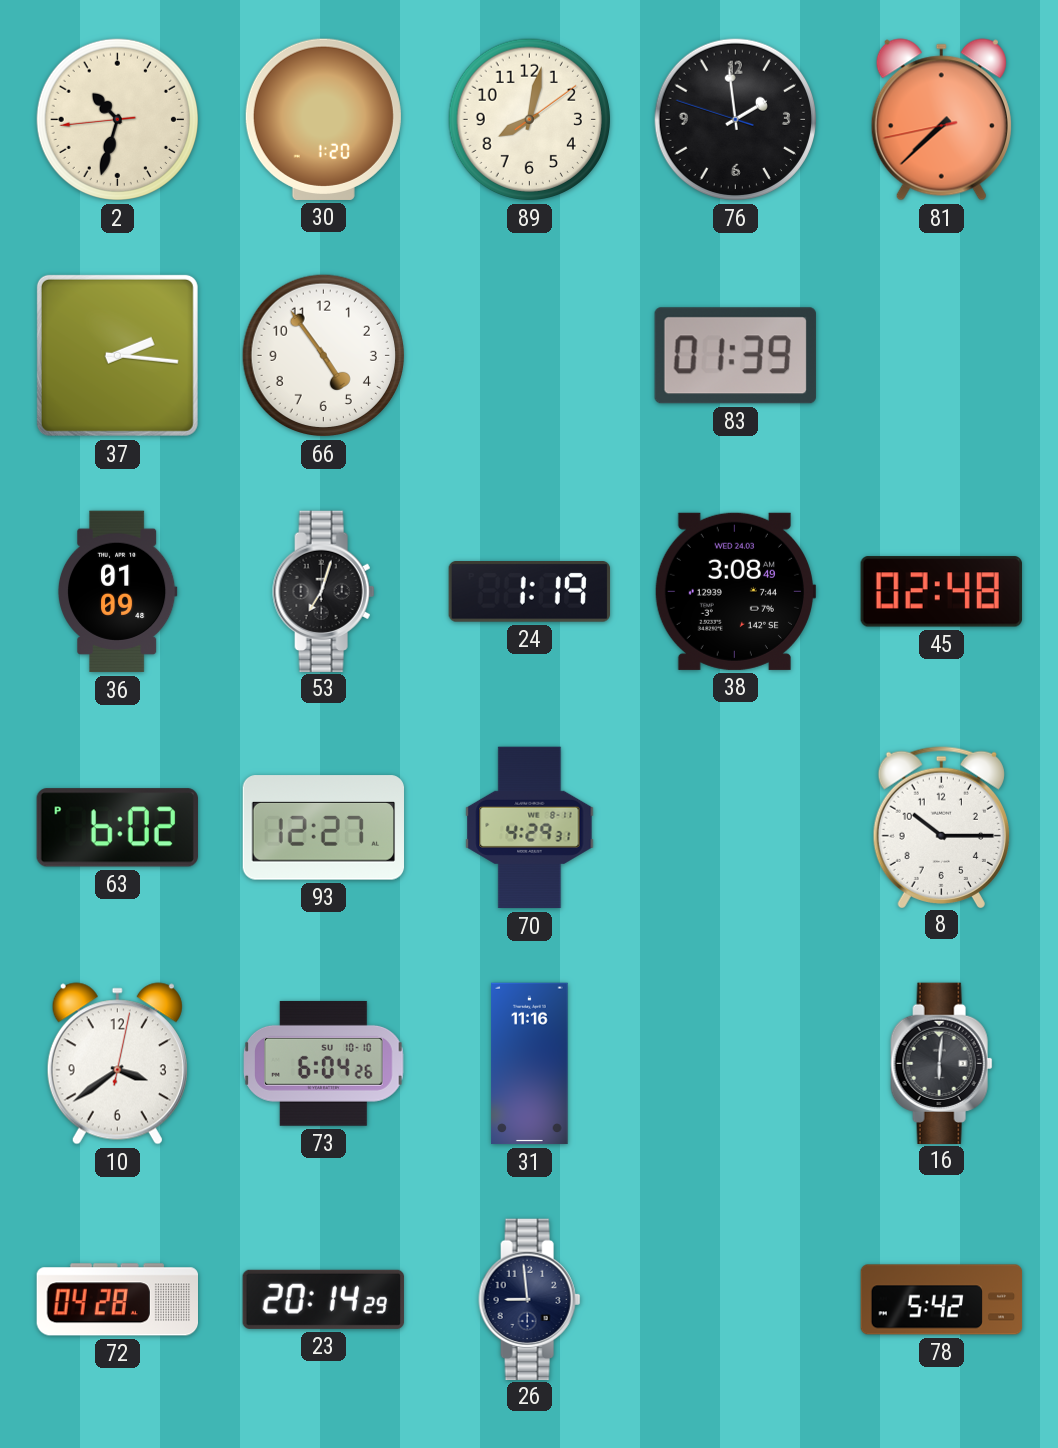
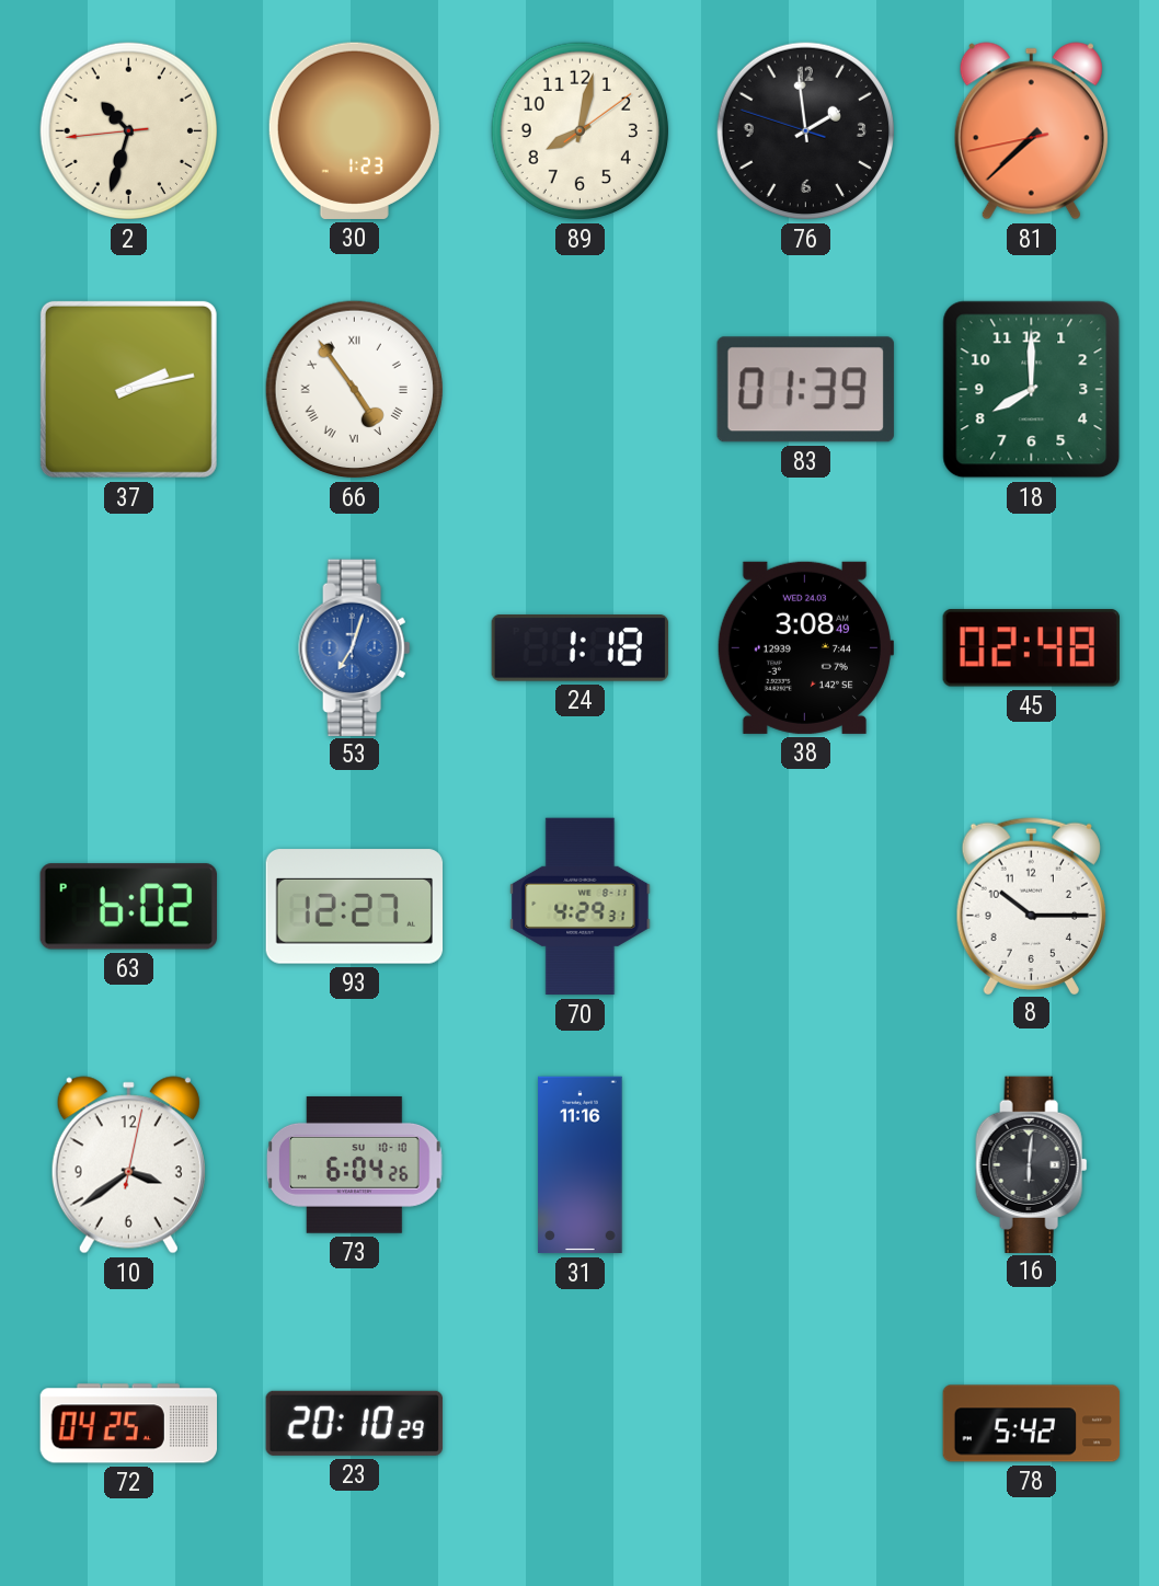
30: 1:20 -> 1:23
37: 2:16 -> 2:13
66 numerals: Arabic -> Roman
18: none -> 8:00
36: 01:09 -> none
53 dial: black -> blue
24: 1:19 -> 1:18
72: 04:28 -> 04:25
23: 20:14 -> 20:10
26: 8:59 -> none
